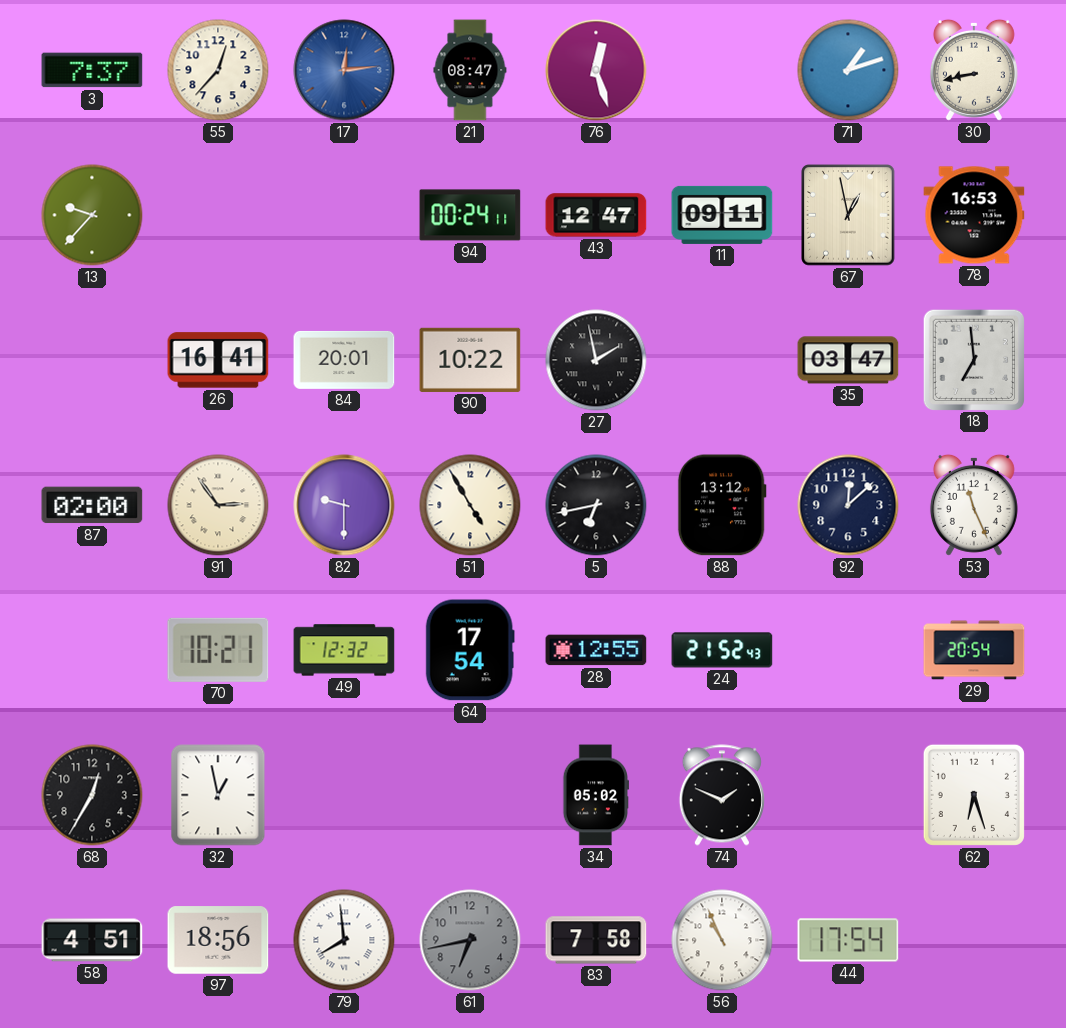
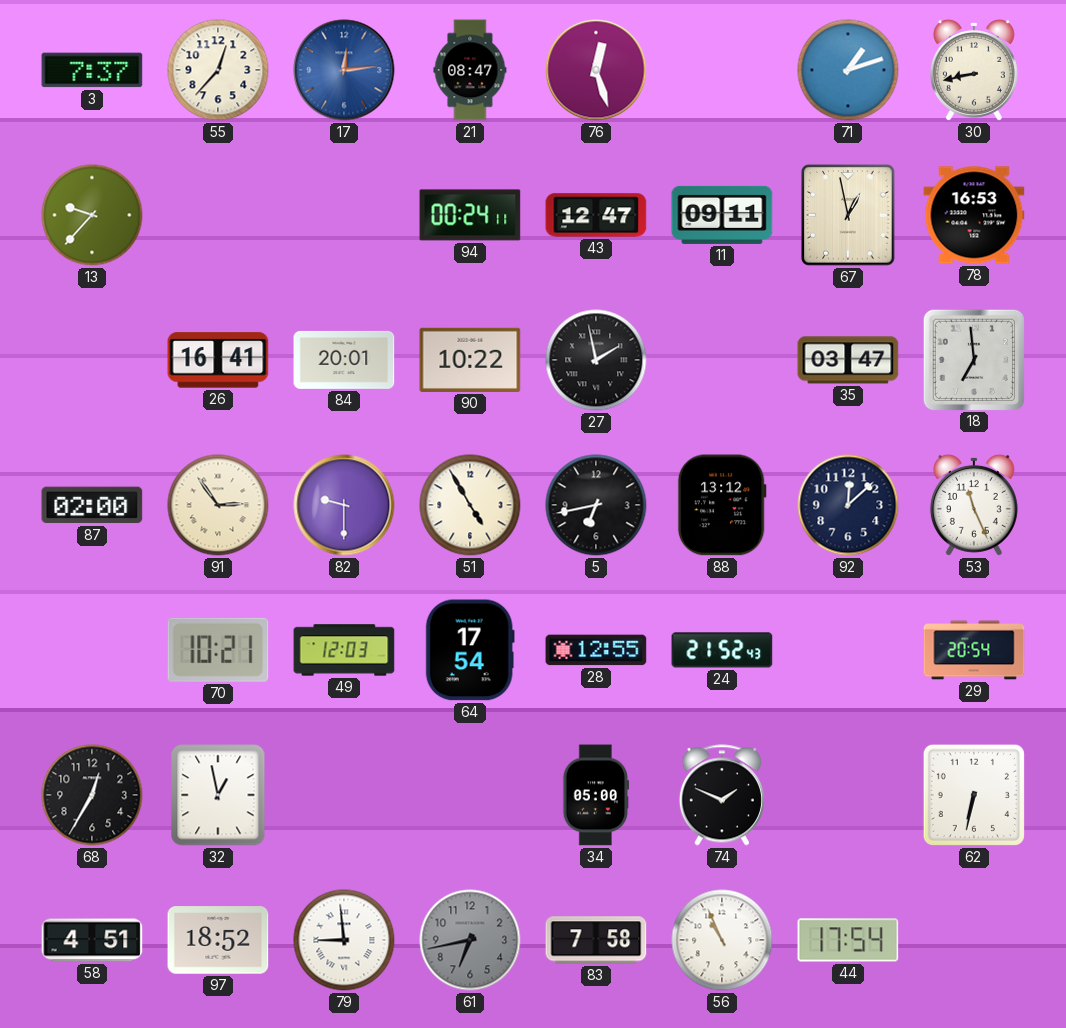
49: 12:32 -> 12:03
34: 05:02 -> 05:00
62: 6:27 -> 6:32
97: 18:56 -> 18:52
79: 7:59 -> 8:59
